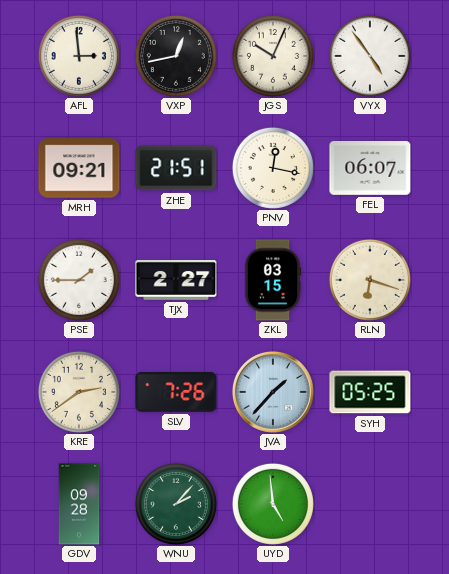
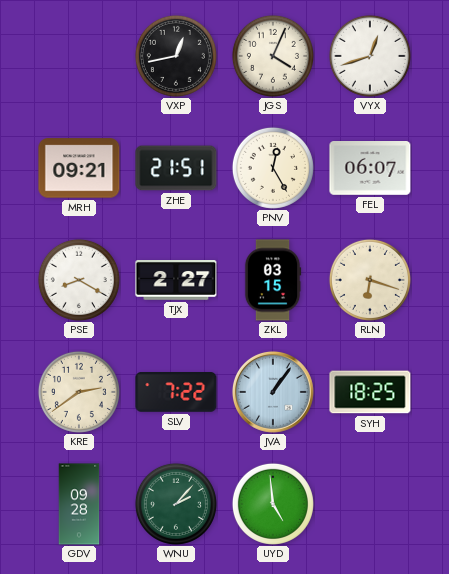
AFL: 2:59 -> none
JGS: 10:04 -> 4:04
VYX: 4:54 -> 12:42
PNV: 12:17 -> 12:25
PSE: 1:45 -> 8:20
SLV: 7:26 -> 7:22
JVA: 1:37 -> 1:06
SYH: 05:25 -> 18:25
